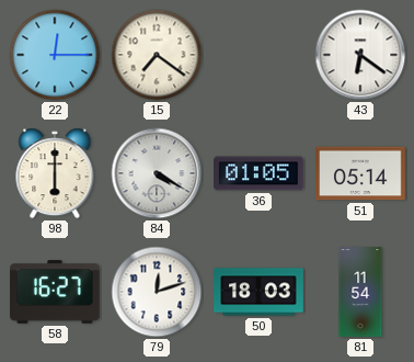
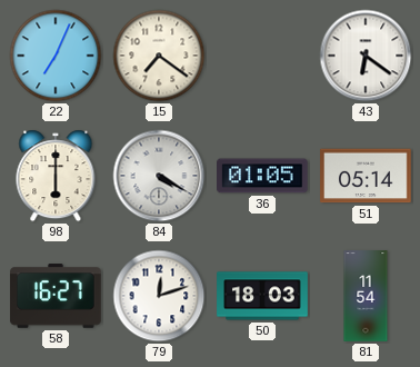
22: 12:15 -> 7:04
